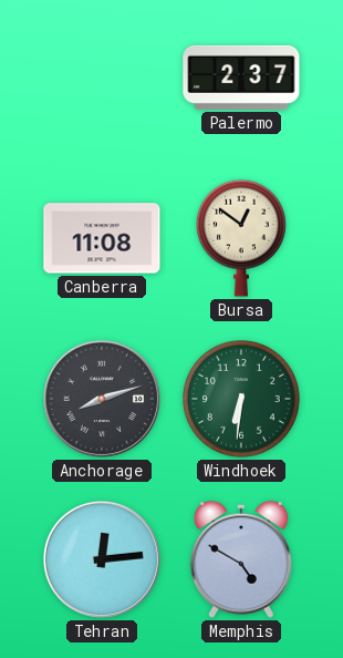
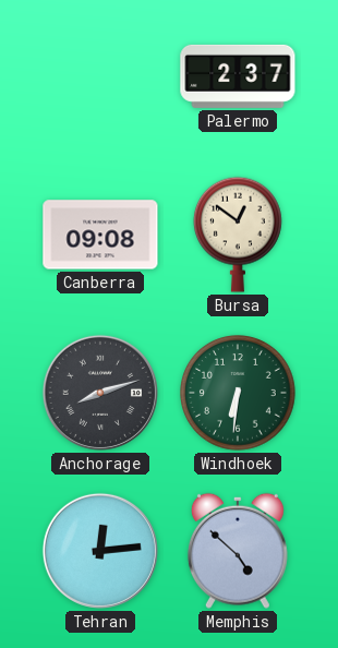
Canberra: 11:08 -> 09:08
Memphis: 4:50 -> 4:52
